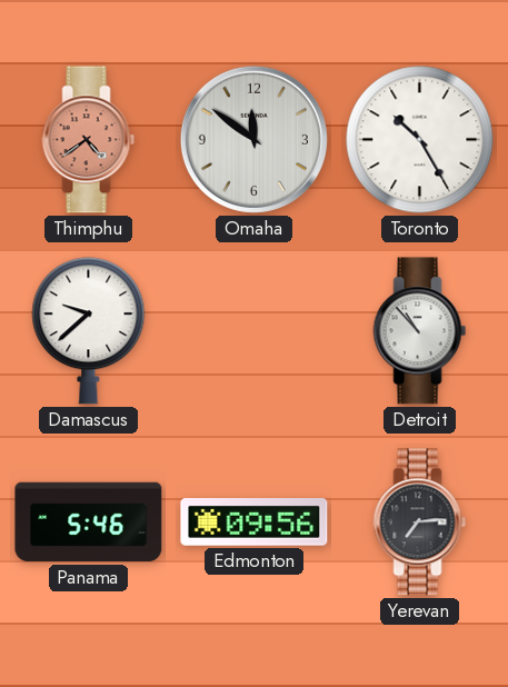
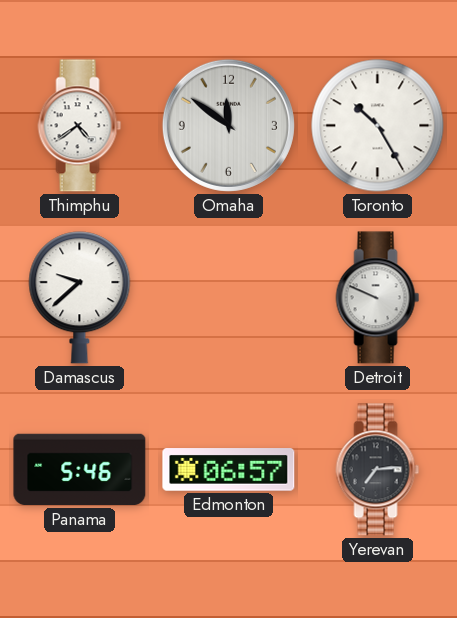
Thimphu dial: salmon -> white
Detroit: 10:53 -> 9:49
Edmonton: 09:56 -> 06:57
